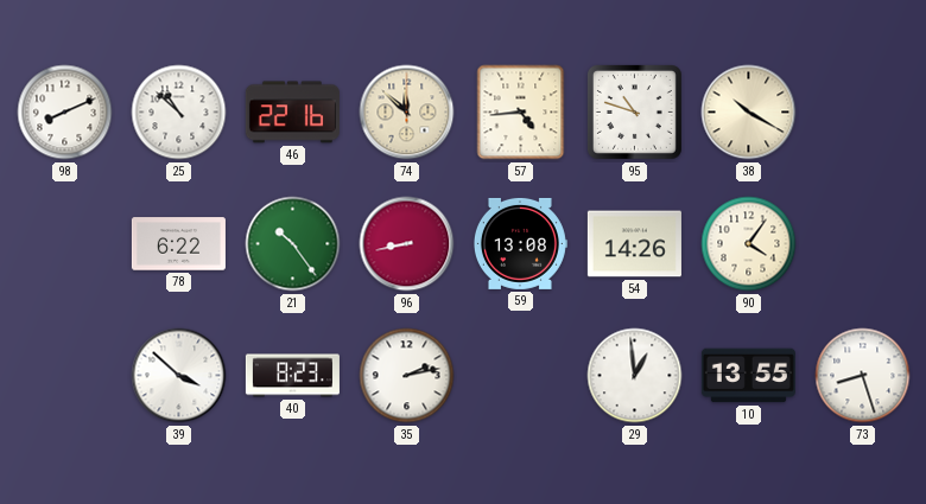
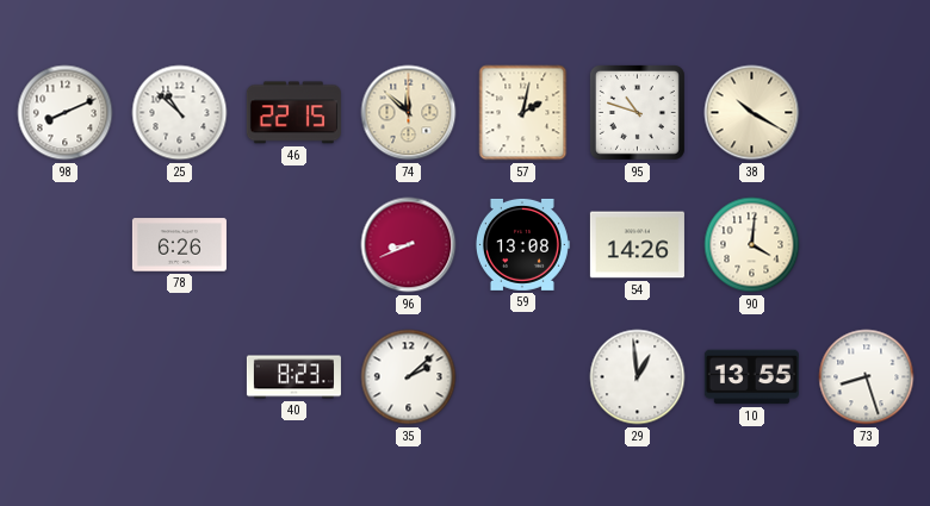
46: 22:16 -> 22:15
57: 4:44 -> 2:02
78: 6:22 -> 6:26
21: 10:24 -> none
96: 8:43 -> 8:41
90: 4:06 -> 4:01
39: 3:52 -> none
35: 2:13 -> 2:08
